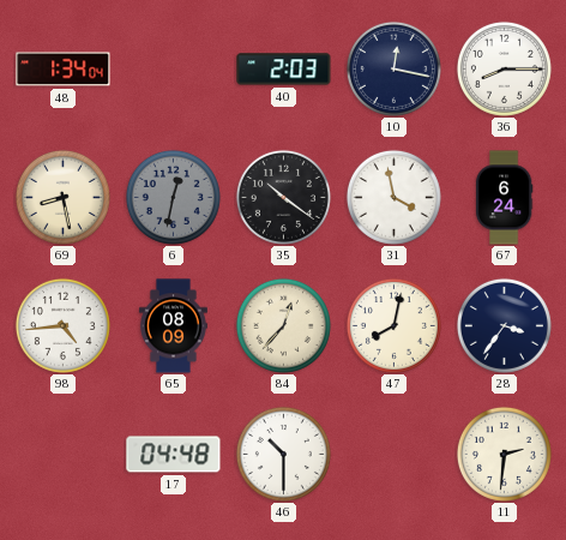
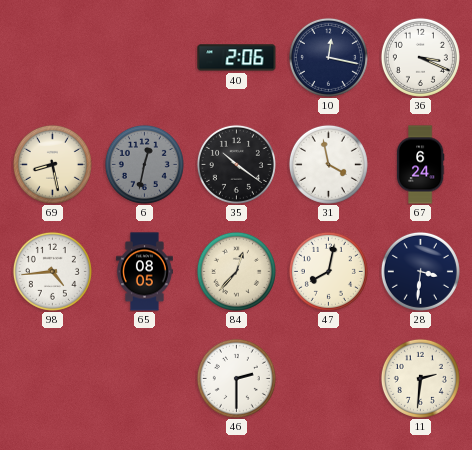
48: 1:34 -> none
40: 2:03 -> 2:06
36: 8:15 -> 3:19
65: 08:09 -> 08:05
28: 3:36 -> 3:31
17: 04:48 -> none
46: 10:30 -> 2:30
